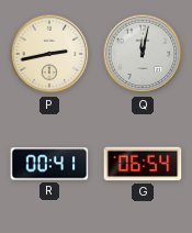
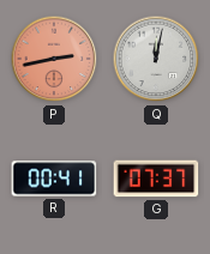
P dial: cream -> salmon
G: 06:54 -> 07:37
